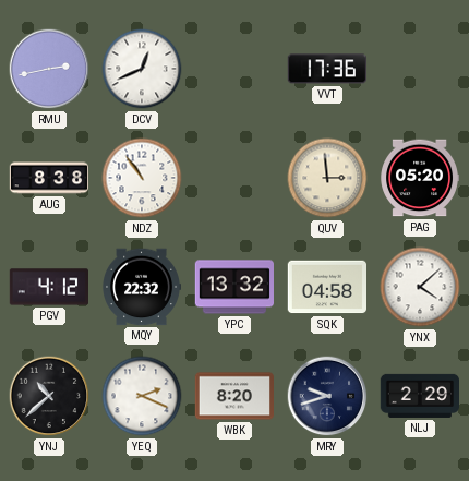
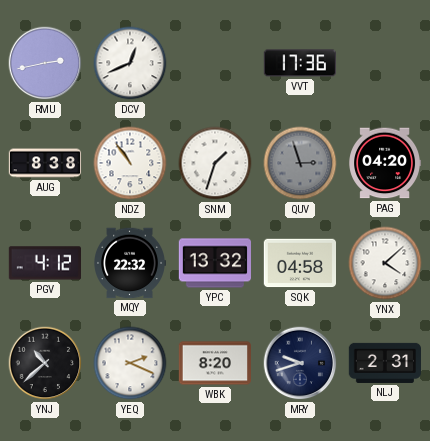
SNM: none -> 1:33
QUV: 2:59 -> 2:57
QUV dial: cream -> grey
PAG: 05:20 -> 04:20
NLJ: 2:29 -> 2:31
